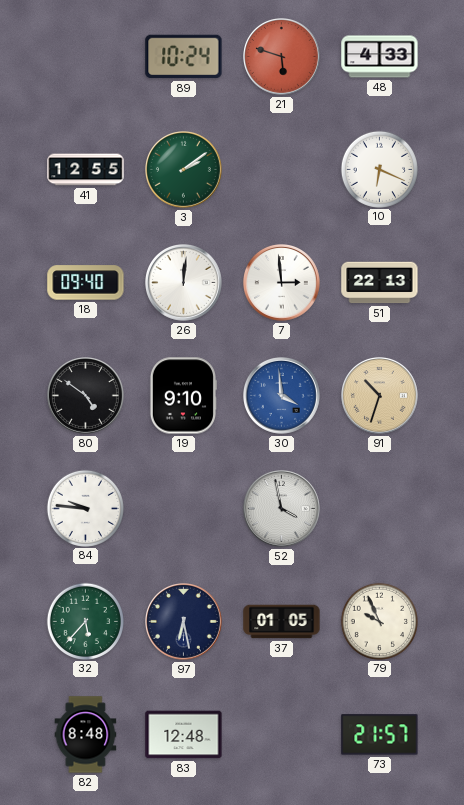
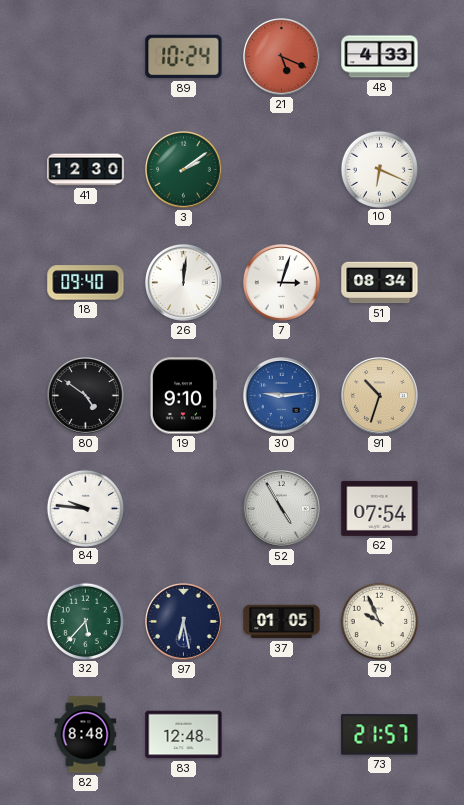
21: 5:48 -> 5:19
41: 12:55 -> 12:30
7: 2:59 -> 3:03
51: 22:13 -> 08:34
30: 3:59 -> 9:14
52: 3:58 -> 4:55
62: none -> 07:54
